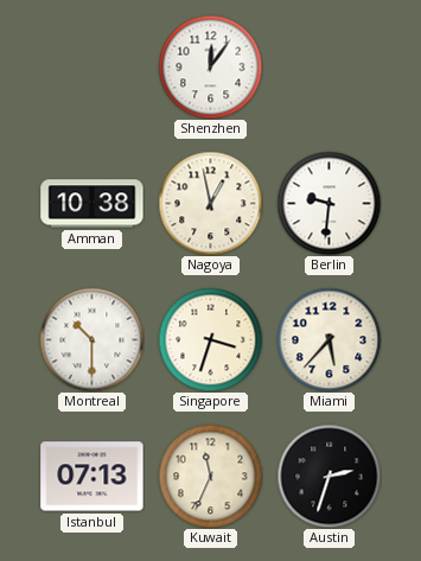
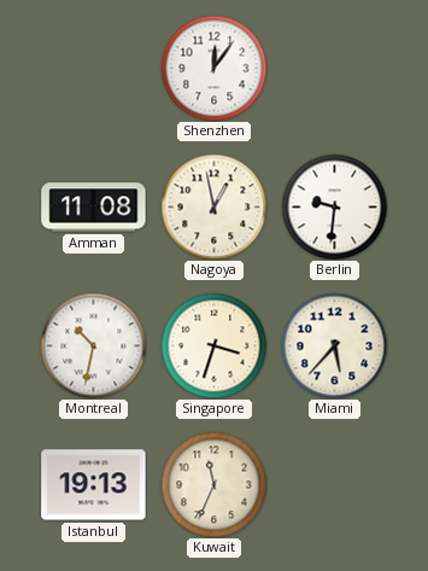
Amman: 10:38 -> 11:08
Montreal: 10:30 -> 10:32
Istanbul: 07:13 -> 19:13
Austin: 2:33 -> none
